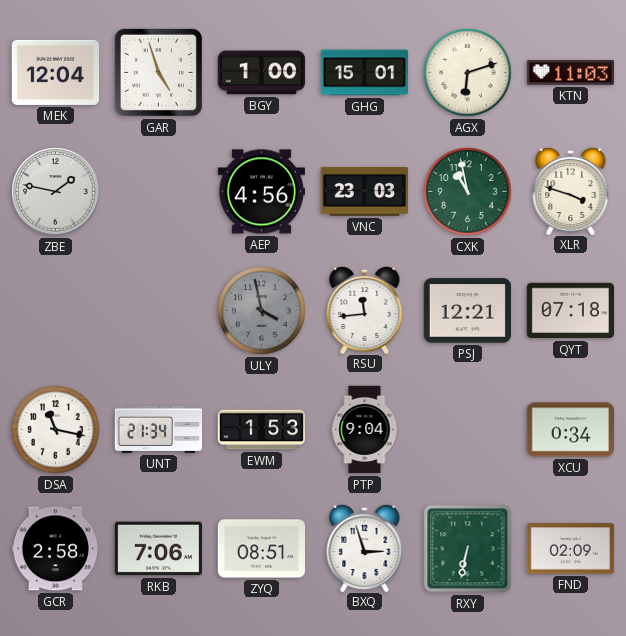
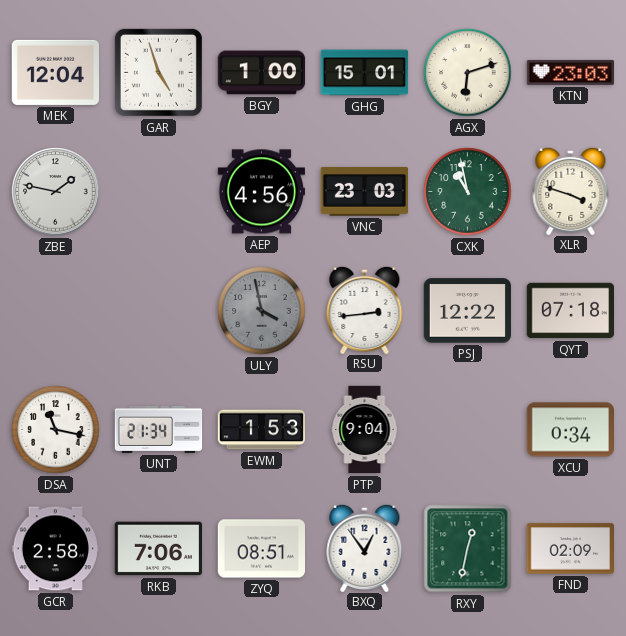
KTN: 11:03 -> 23:03
RSU: 11:44 -> 2:44
PSJ: 12:21 -> 12:22
BXQ: 2:57 -> 12:54
RXY: 6:32 -> 12:32
